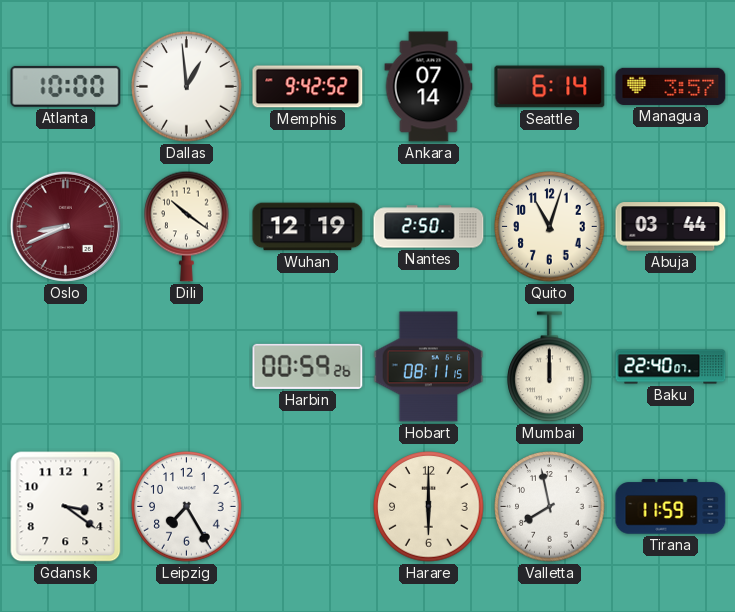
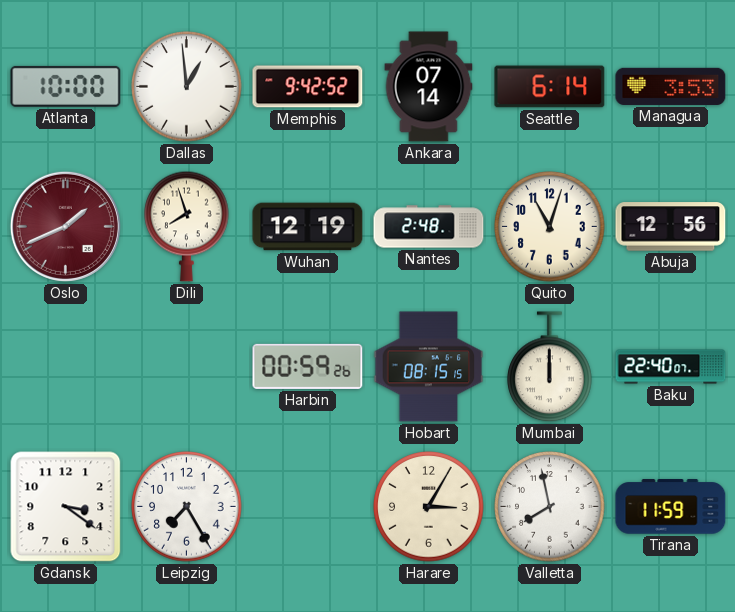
Managua: 3:57 -> 3:53
Oslo: 8:41 -> 1:41
Dili: 10:21 -> 7:57
Nantes: 2:50 -> 2:48
Abuja: 03:44 -> 12:56
Hobart: 08:11 -> 08:15
Harare: 6:00 -> 3:05
